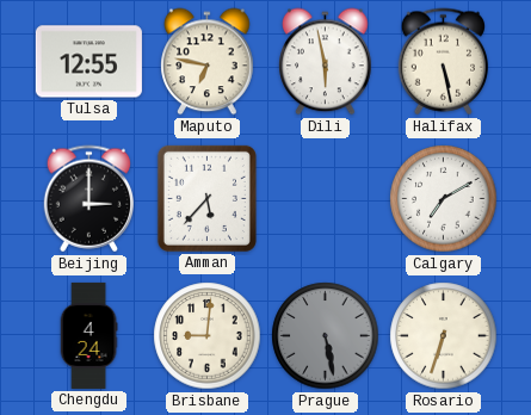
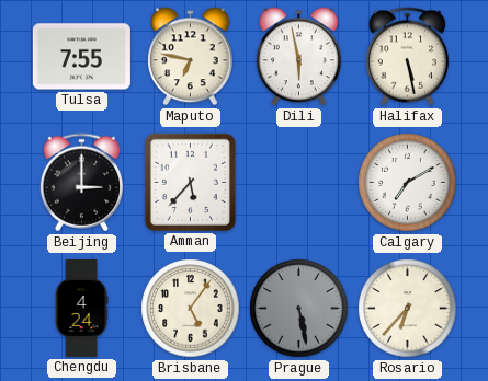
Tulsa: 12:55 -> 7:55
Brisbane: 9:01 -> 5:06
Rosario: 6:33 -> 6:37
